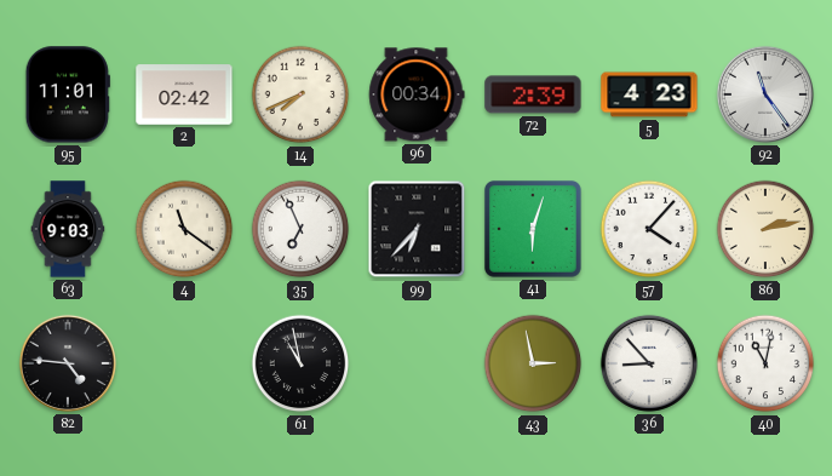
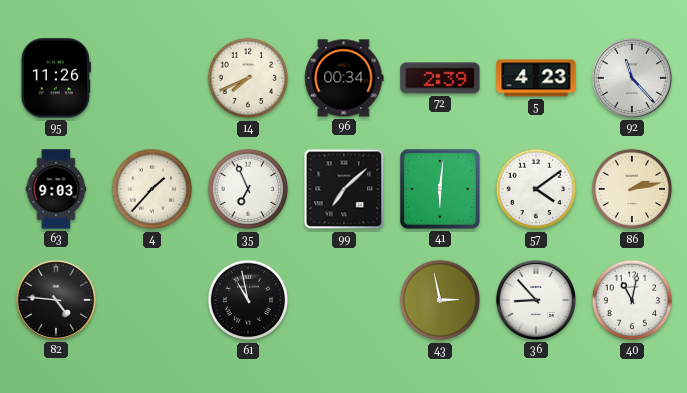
95: 11:01 -> 11:26
2: 02:42 -> none
92: 11:24 -> 11:23
4: 11:21 -> 1:37
99: 6:37 -> 7:08
41: 6:03 -> 6:01
57: 4:07 -> 4:09
